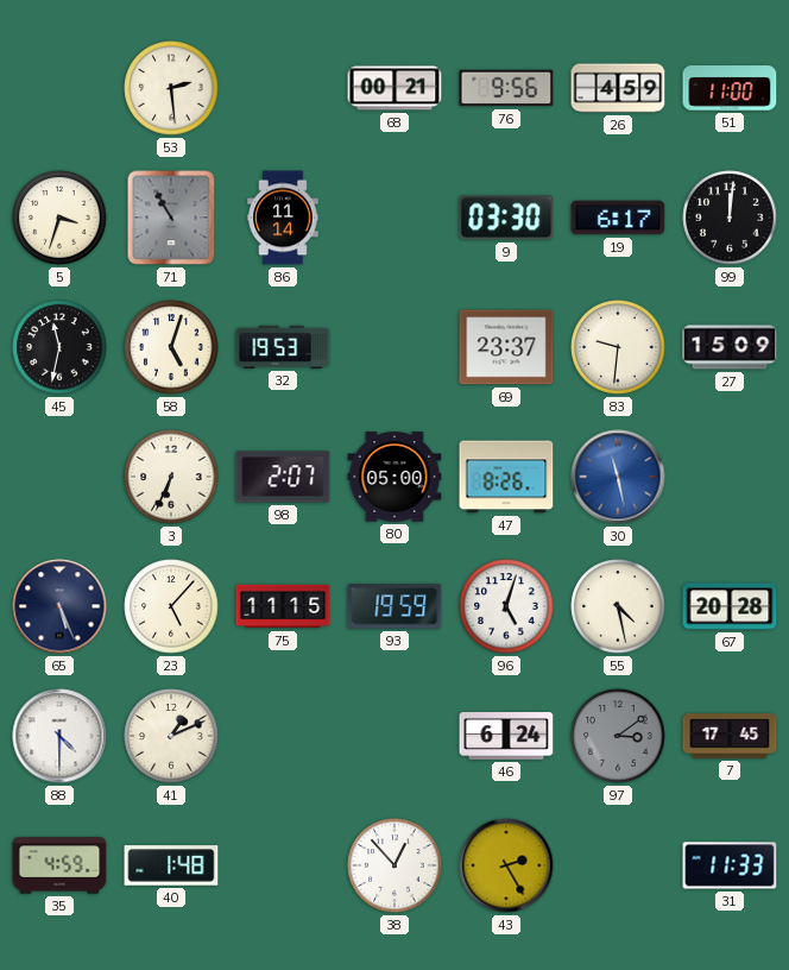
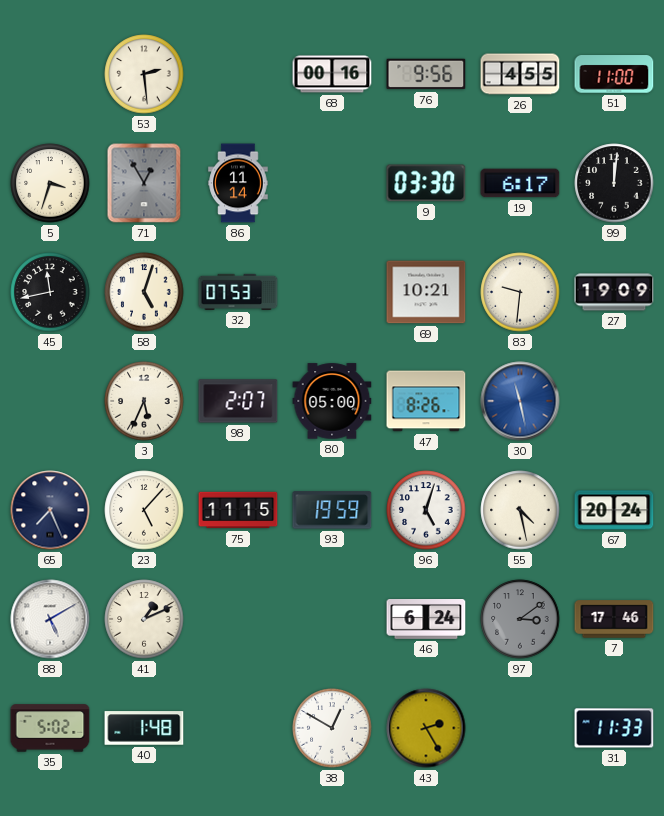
68: 00:21 -> 00:16
26: 4:59 -> 4:55
71: 10:55 -> 12:55
45: 11:32 -> 11:43
32: 19:53 -> 07:53
69: 23:37 -> 10:21
27: 15:09 -> 19:09
3: 6:34 -> 5:34
65: 5:26 -> 7:26
67: 20:28 -> 20:24
88: 4:30 -> 5:10
7: 17:45 -> 17:46
35: 4:59 -> 5:02
38: 12:53 -> 12:50
